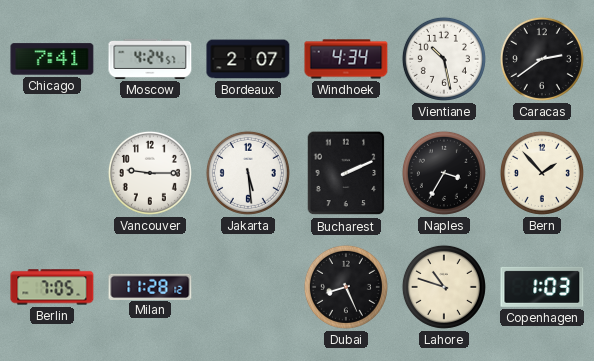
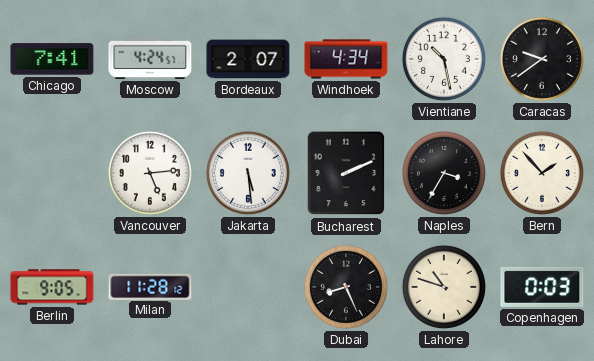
Caracas: 2:39 -> 9:39
Vancouver: 9:15 -> 5:14
Berlin: 7:05 -> 9:05
Copenhagen: 1:03 -> 0:03
